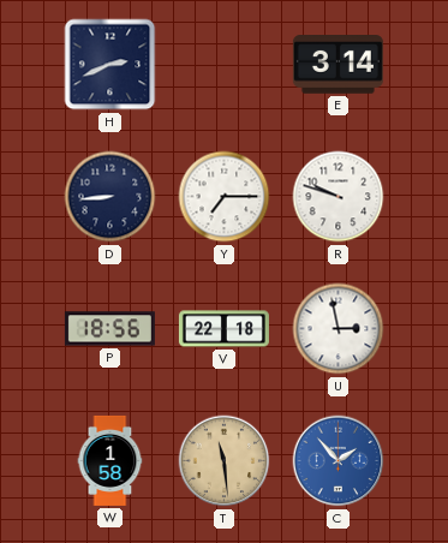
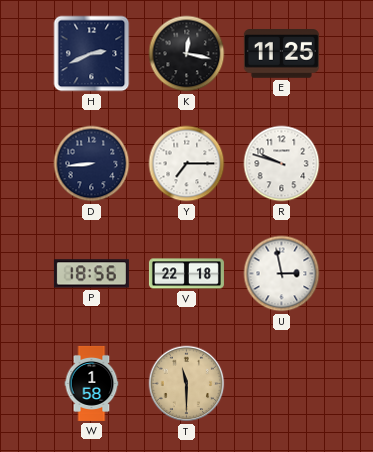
K: none -> 12:17
E: 3:14 -> 11:25
T: 11:29 -> 11:30
C: 1:53 -> none
